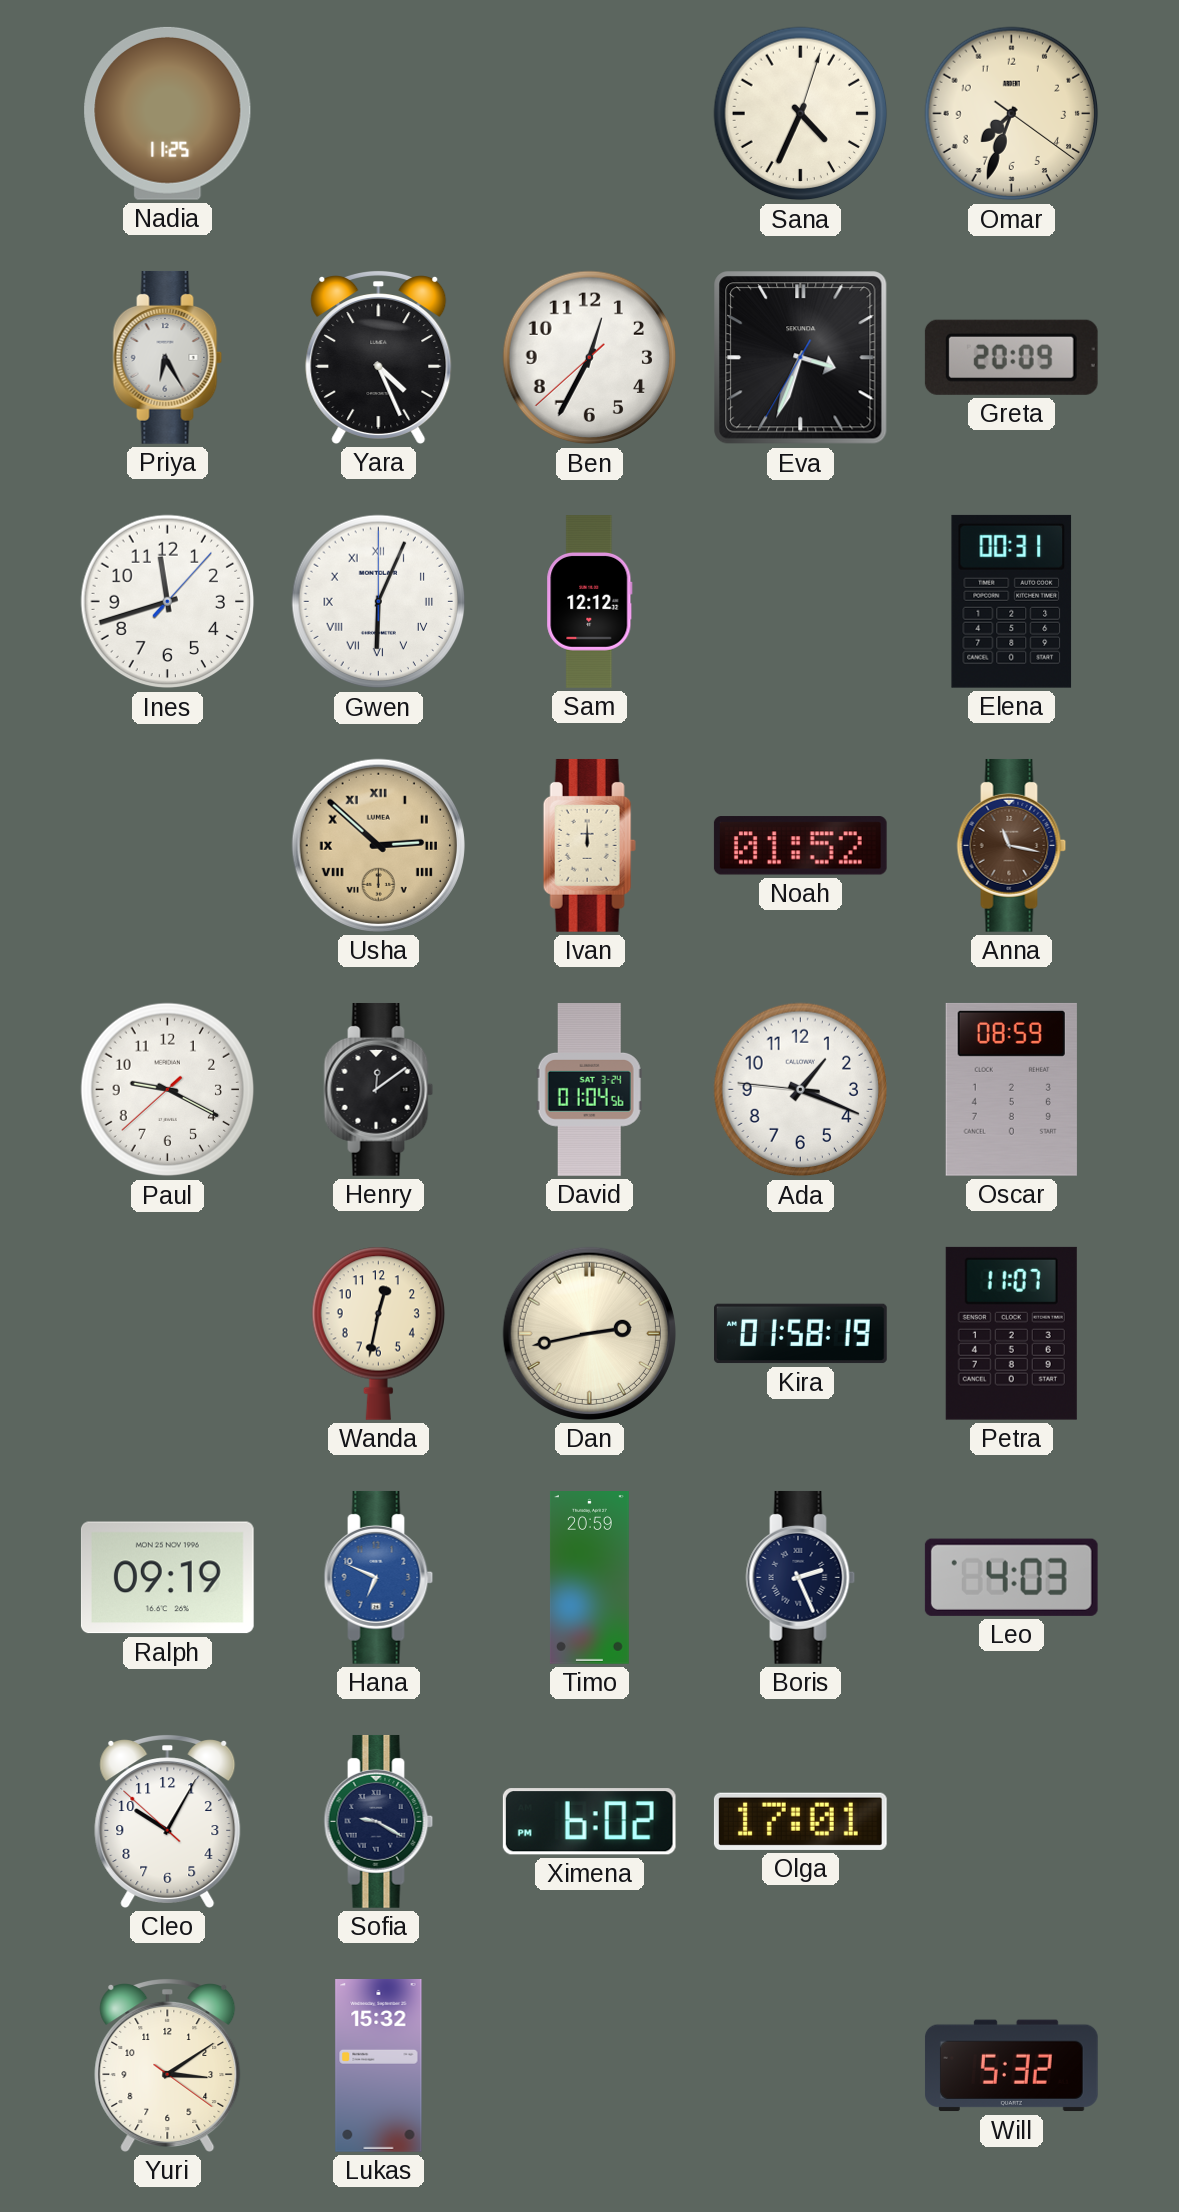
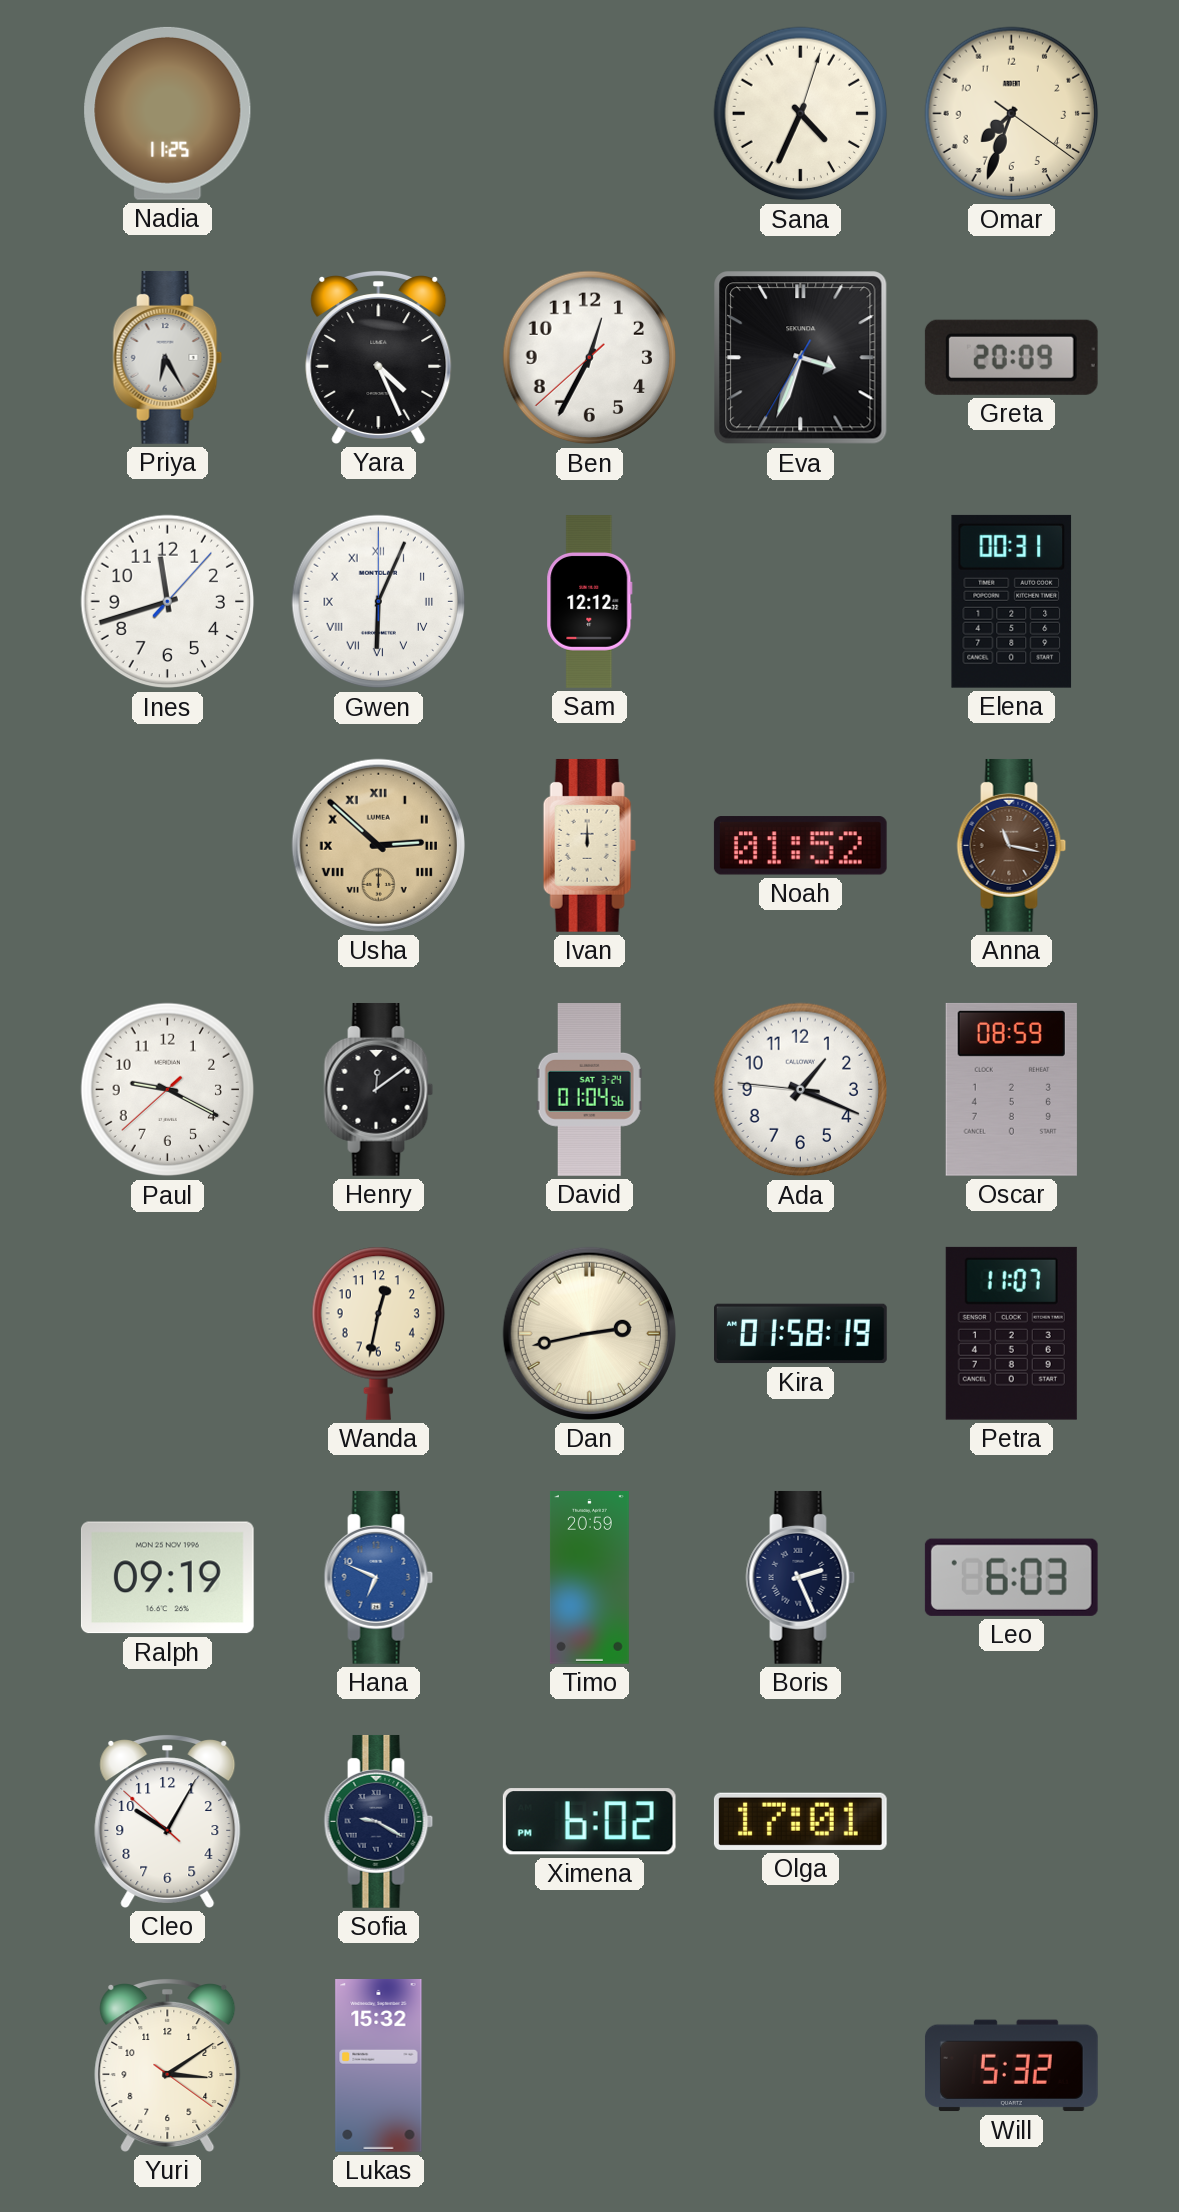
Leo: 4:03 -> 6:03
